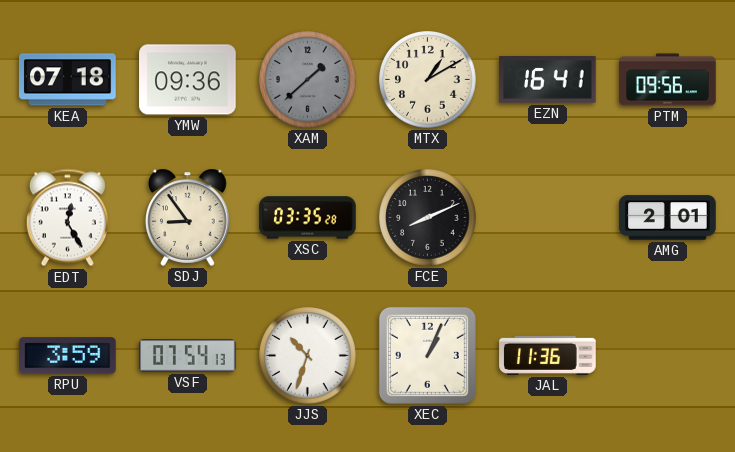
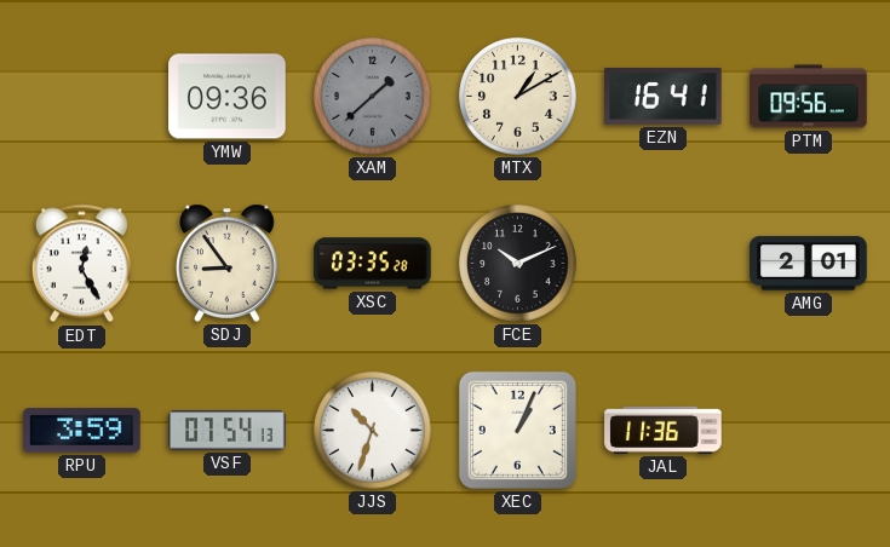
KEA: 07:18 -> none
FCE: 8:11 -> 10:11
